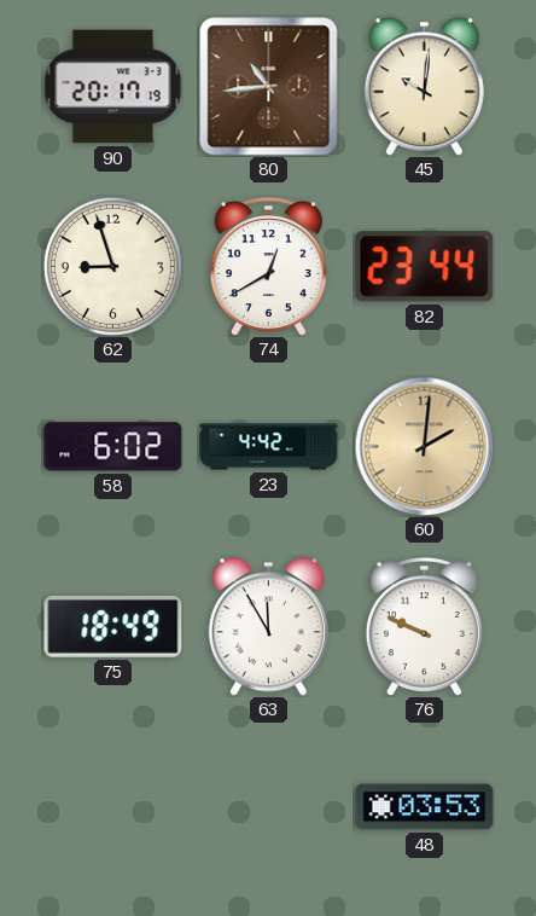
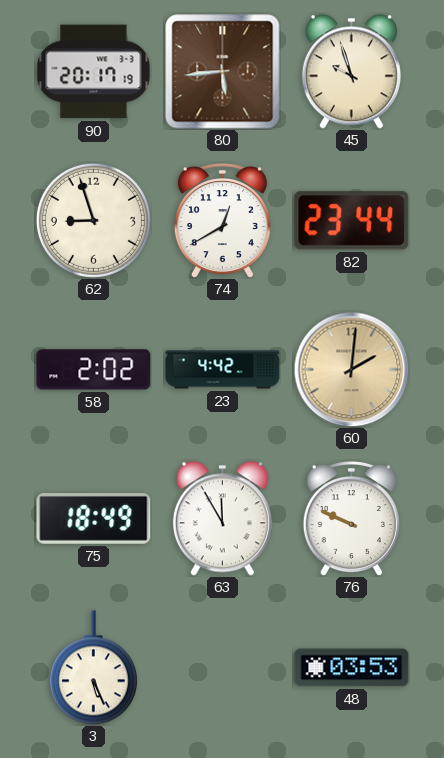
80: 10:44 -> 5:44
45: 10:01 -> 9:57
58: 6:02 -> 2:02
3: none -> 5:26
